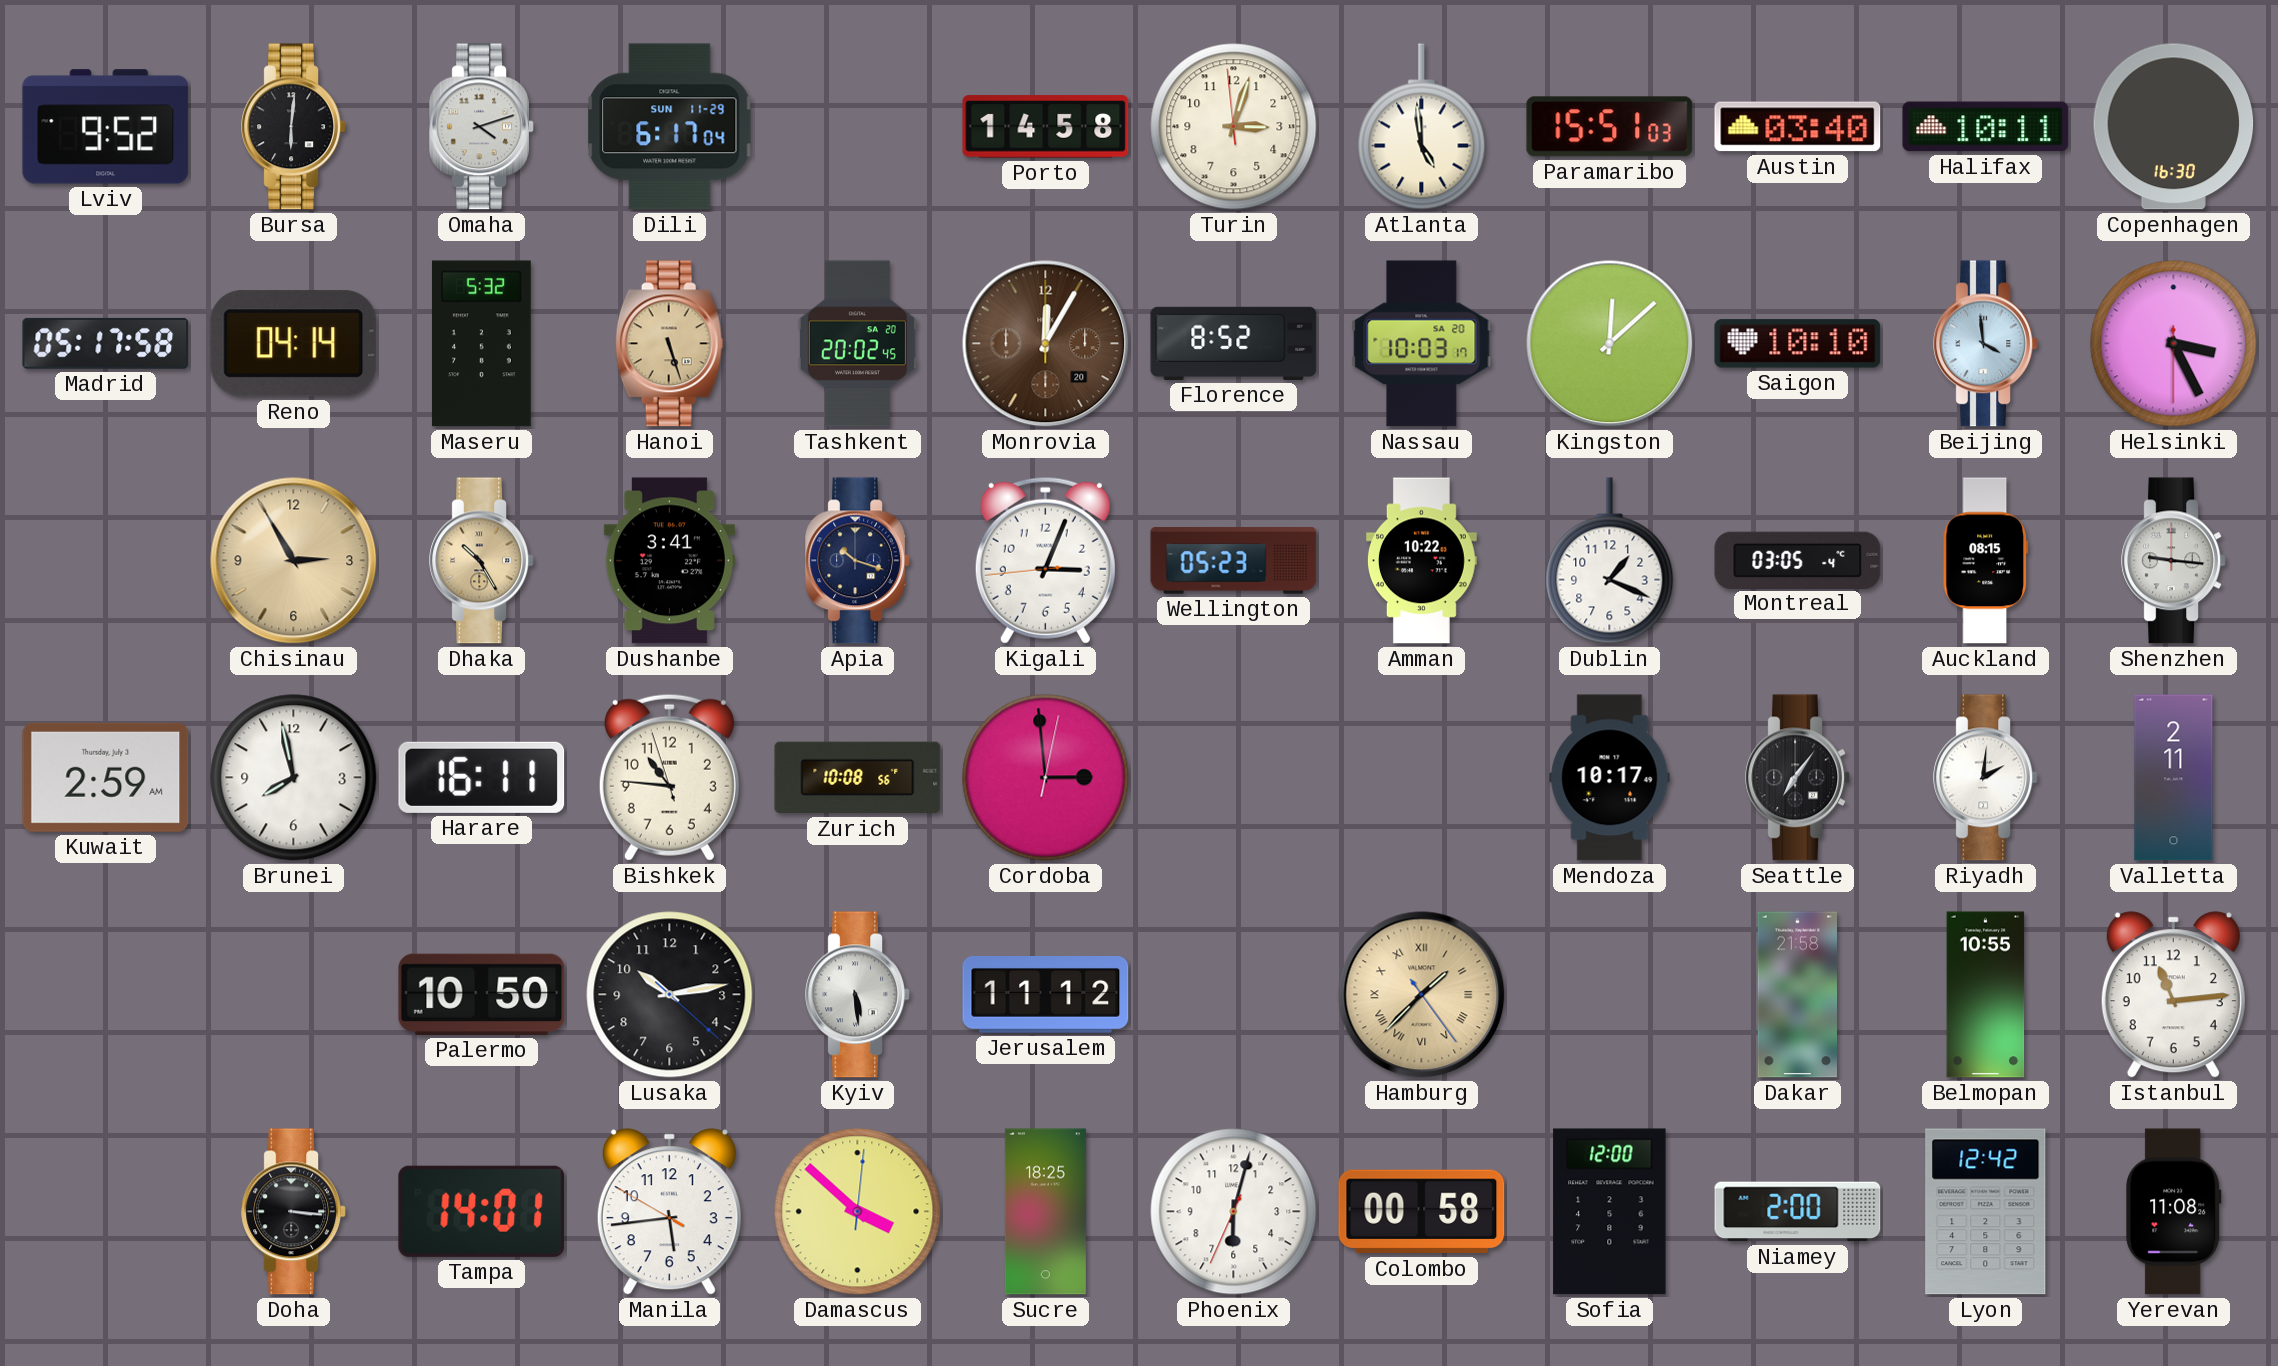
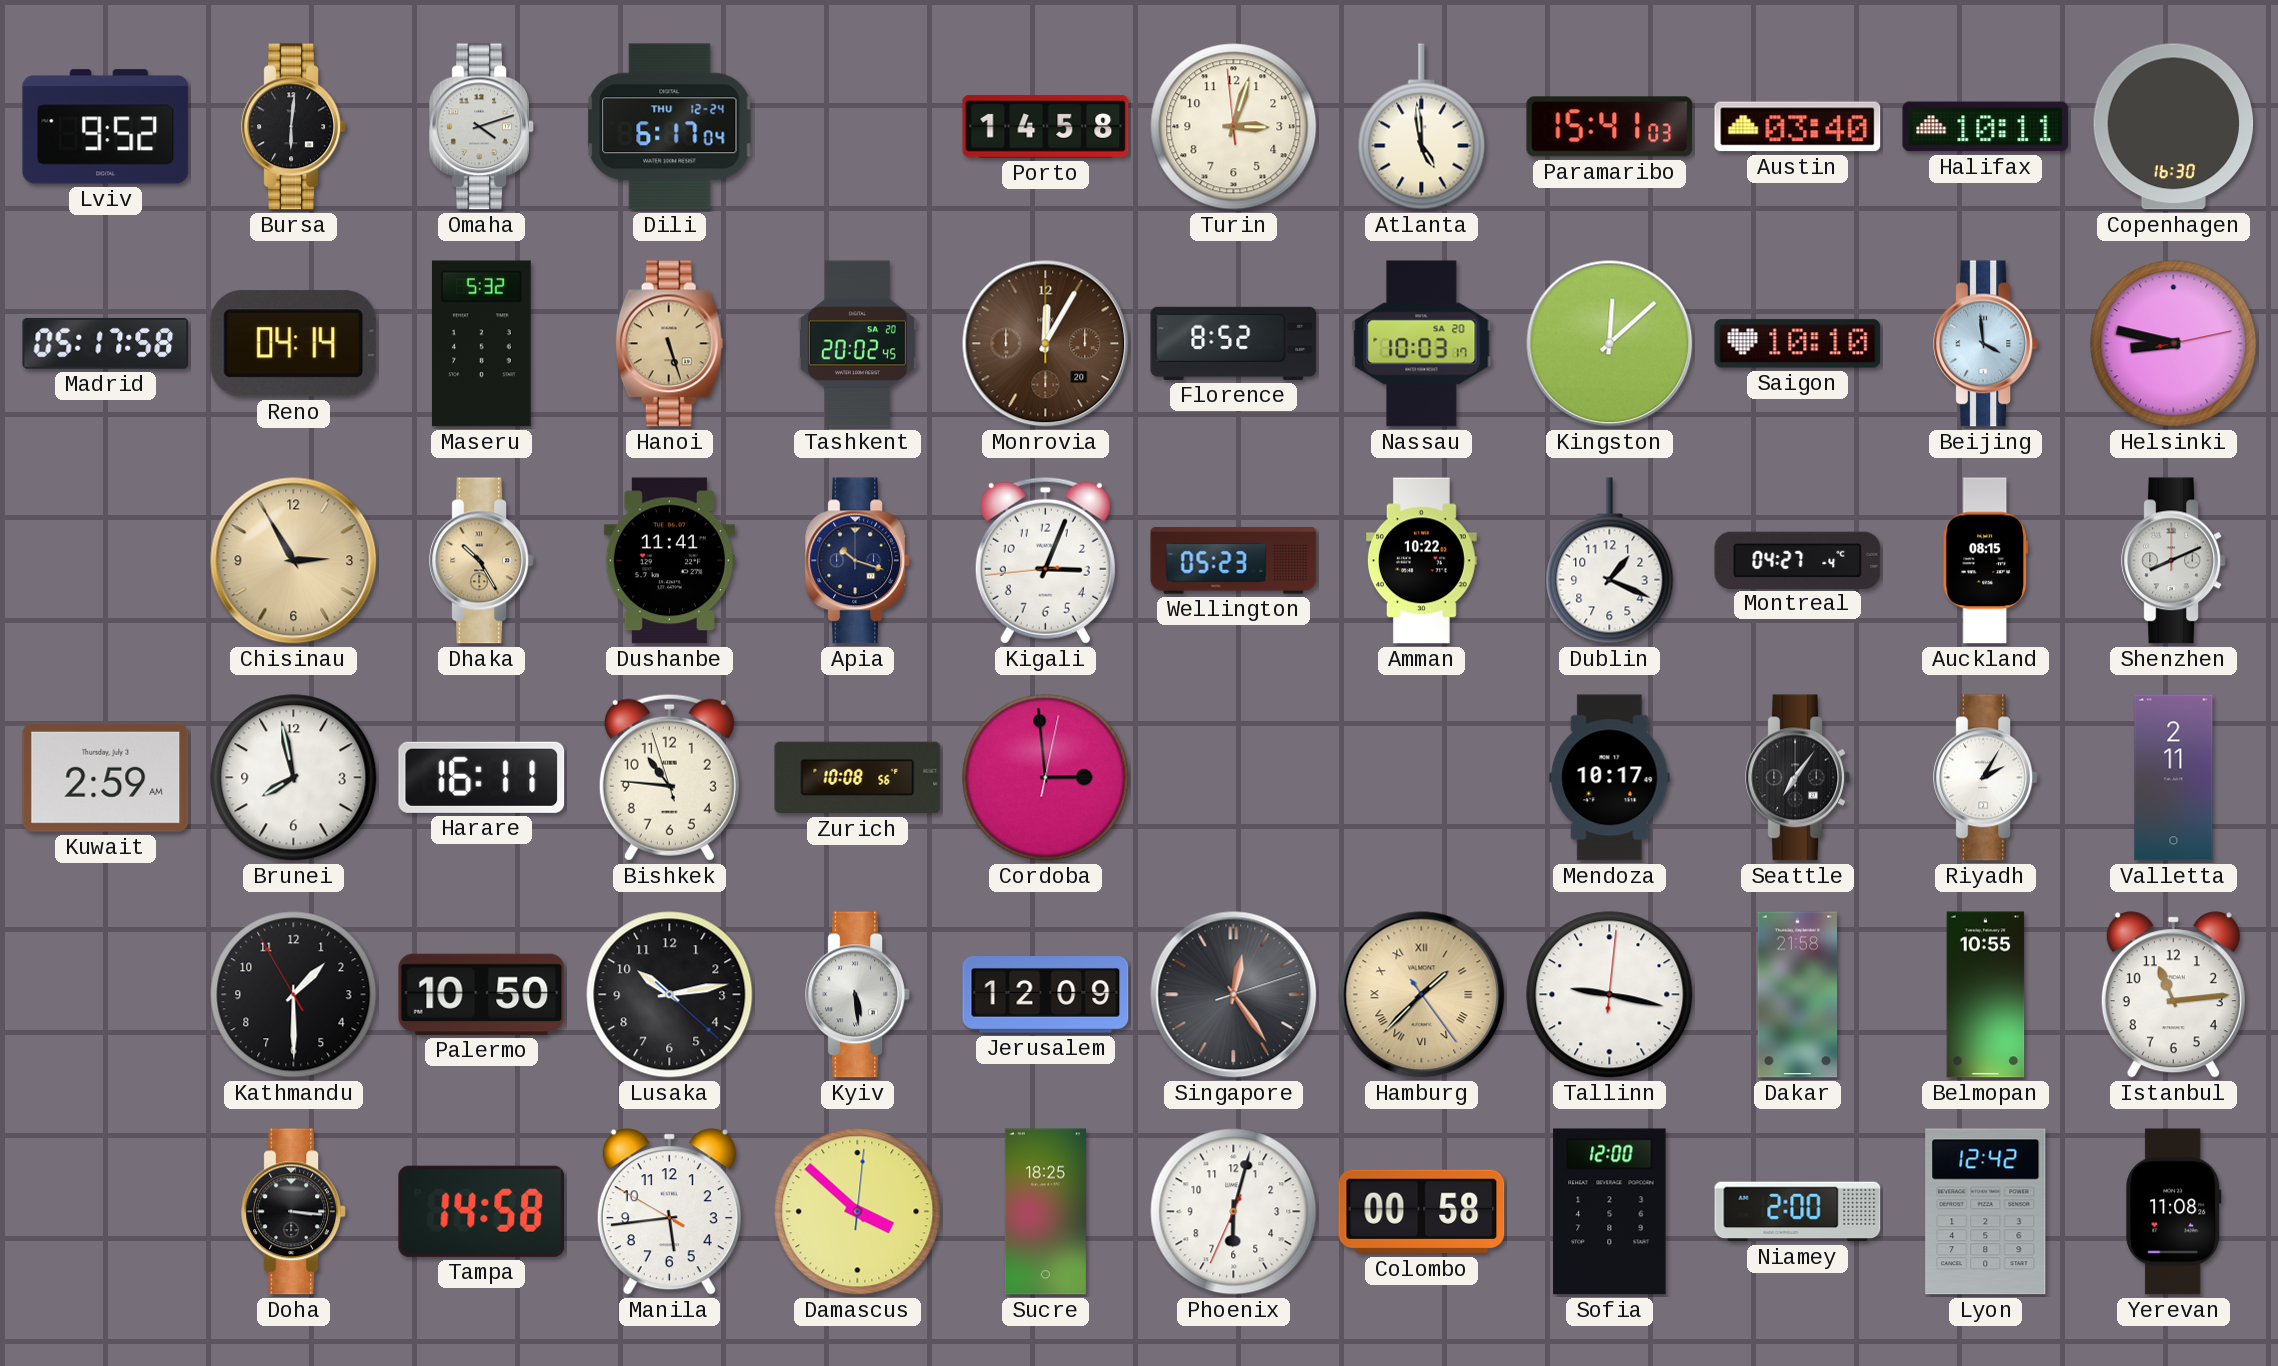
Dili date: SUN 11-29 -> THU 12-24
Paramaribo: 15:51 -> 15:41
Helsinki: 3:25 -> 8:47
Dushanbe: 3:41 -> 11:41
Montreal: 03:05 -> 04:27
Shenzhen: 9:16 -> 8:11
Riyadh: 2:01 -> 2:05
Kathmandu: none -> 1:29
Jerusalem: 11:12 -> 12:09
Singapore: none -> 12:24
Tallinn: none -> 9:17
Tampa: 14:01 -> 14:58
